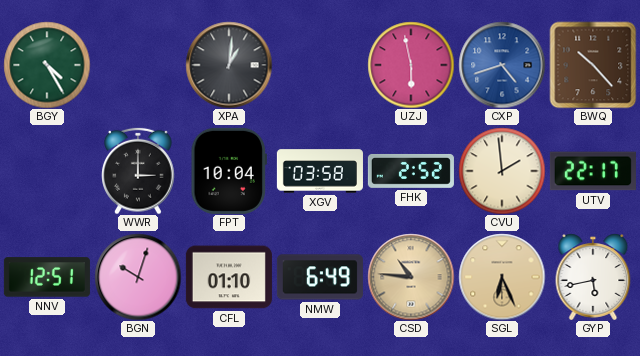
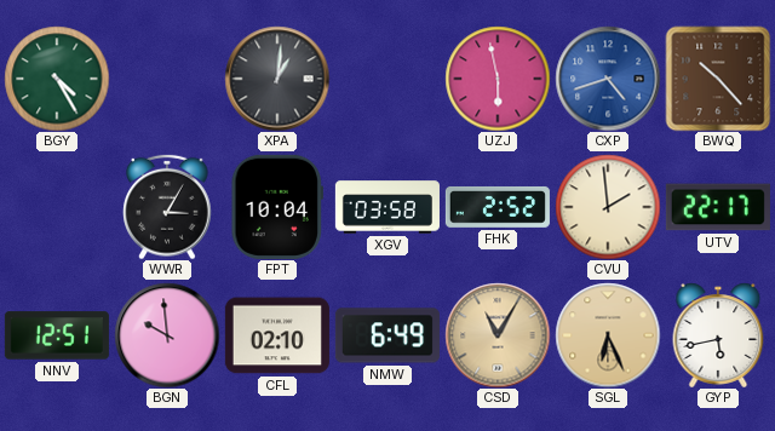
WWR: 3:00 -> 3:05
BGN: 10:03 -> 9:59
CFL: 01:10 -> 02:10
CSD: 10:46 -> 11:05
